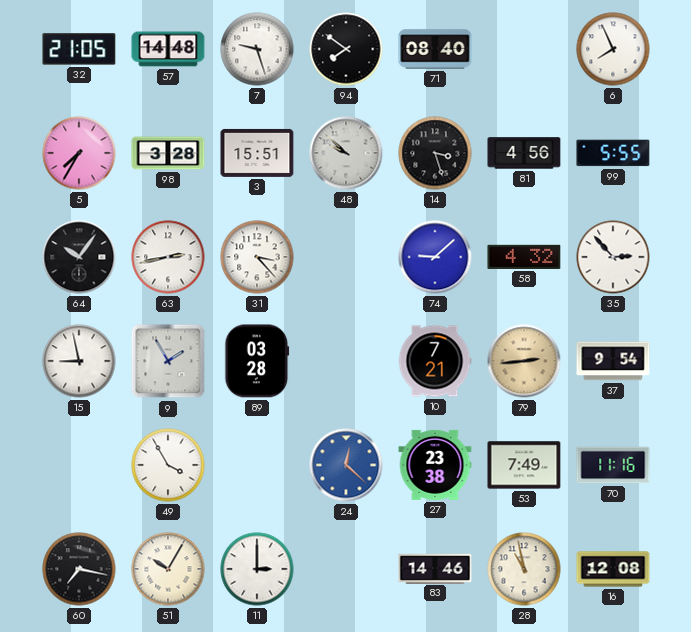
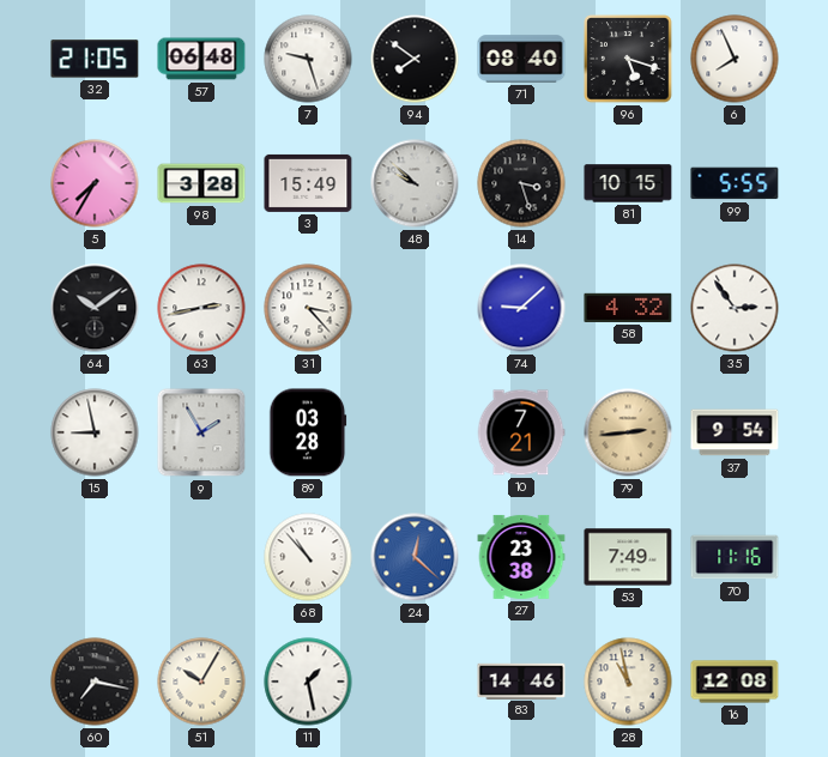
57: 14:48 -> 06:48
96: none -> 5:18
3: 15:51 -> 15:49
81: 4:56 -> 10:15
64: 10:06 -> 10:09
35: 2:53 -> 2:54
49: 3:55 -> none
68: none -> 10:53
11: 3:00 -> 1:28
